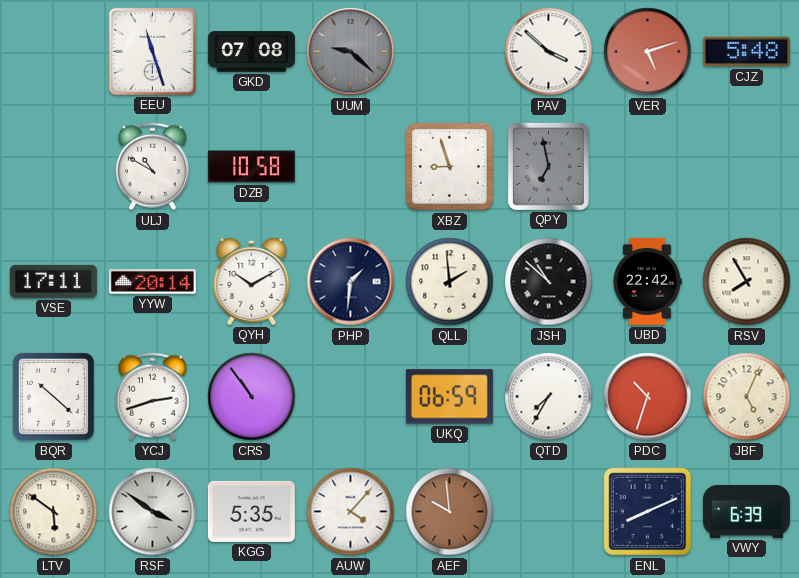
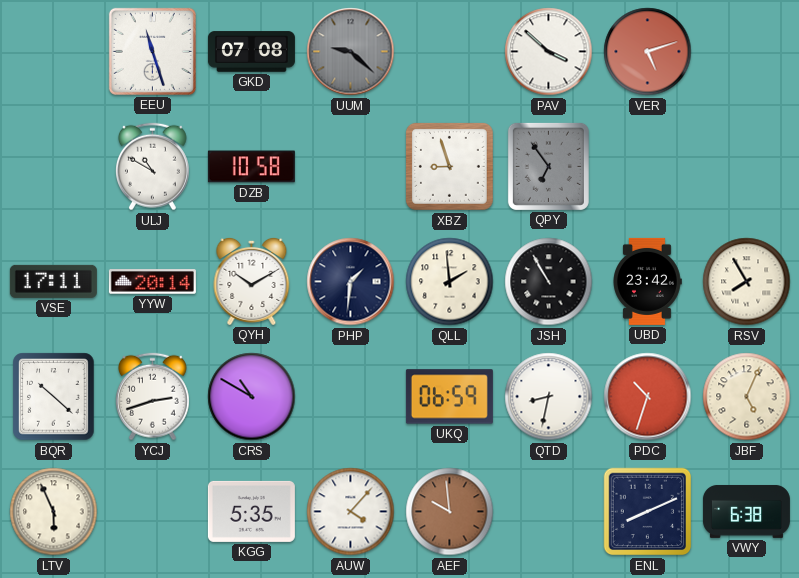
CJZ: 5:48 -> none
QPY: 6:58 -> 6:54
JSH: 10:52 -> 10:55
UBD: 22:42 -> 23:42
CRS: 10:54 -> 10:50
QTD: 7:35 -> 8:32
LTV: 5:51 -> 5:56
RSF: 3:51 -> none
VWY: 6:39 -> 6:38
